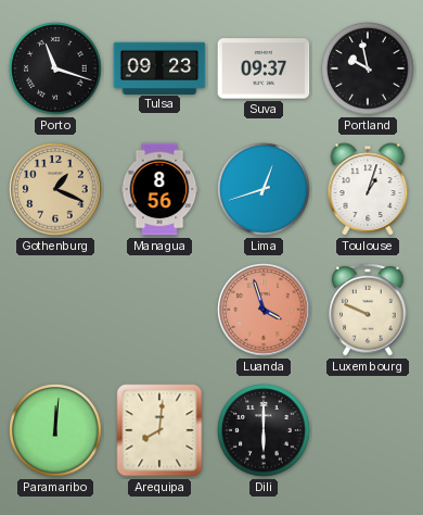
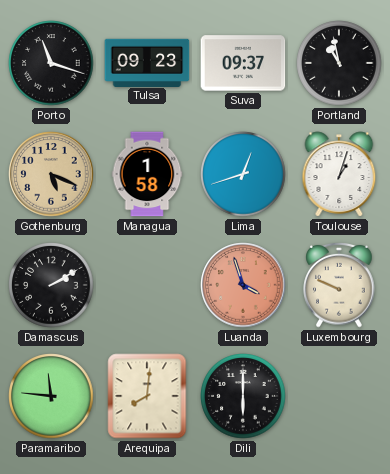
Portland: 9:58 -> 10:58
Gothenburg: 1:19 -> 5:19
Managua: 8:56 -> 1:58
Damascus: none -> 2:10
Paramaribo: 12:01 -> 11:46
